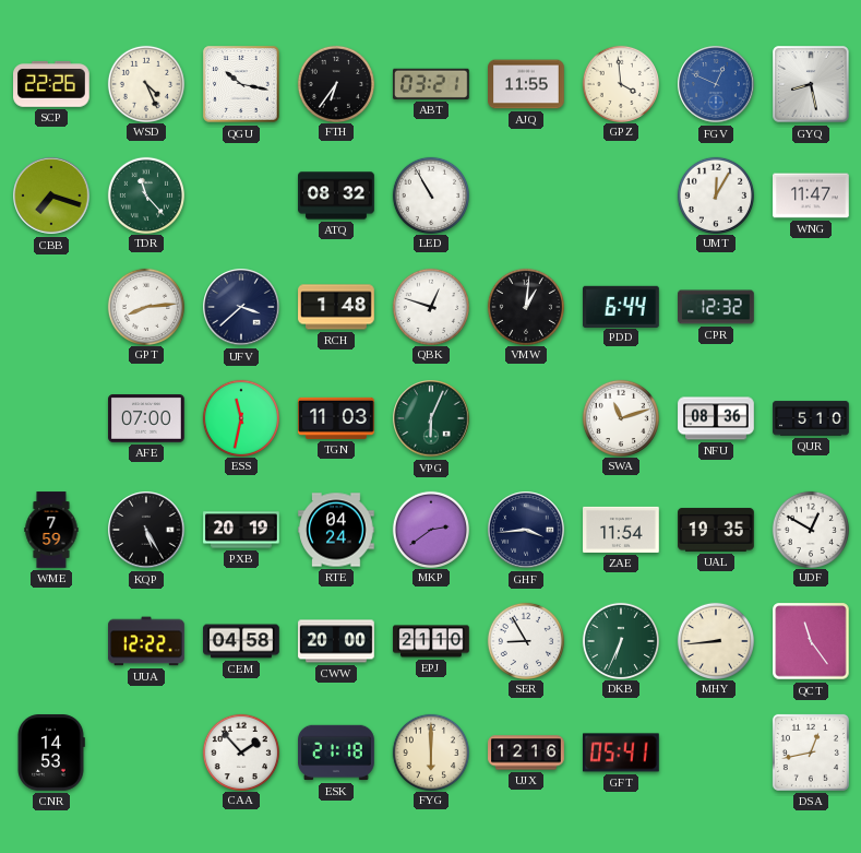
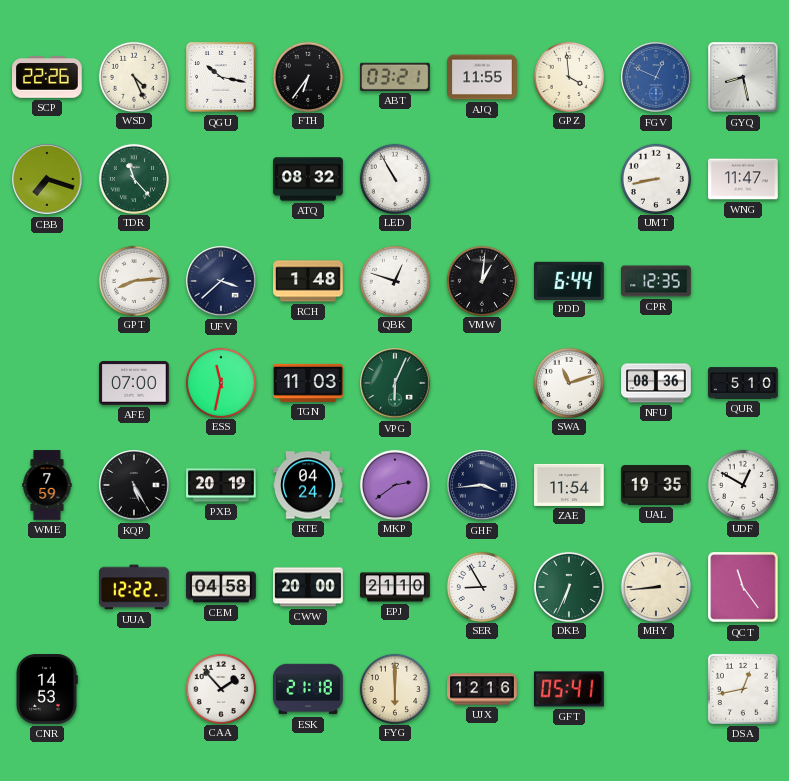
UMT: 12:05 -> 8:43
CPR: 12:32 -> 12:35
